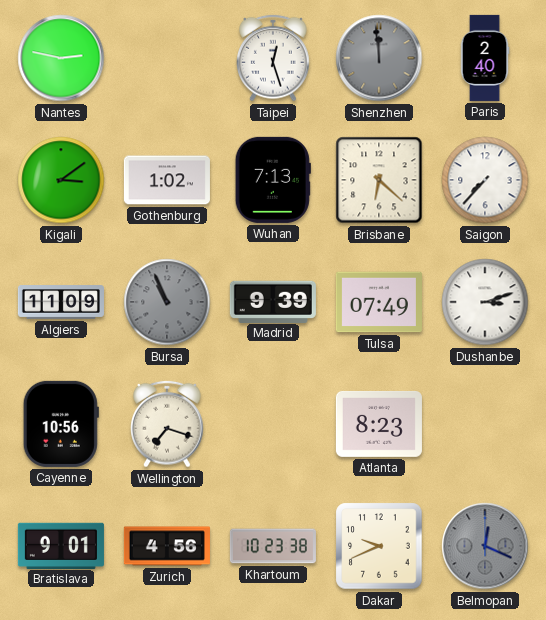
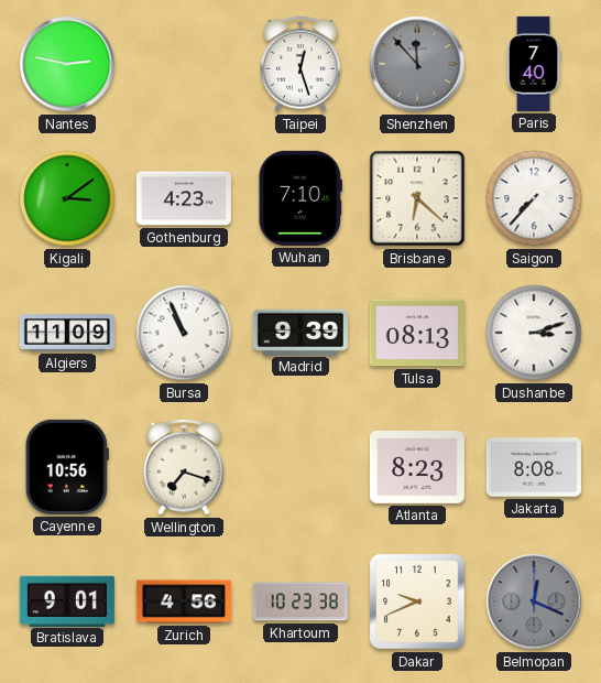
Shenzhen: 11:59 -> 11:53
Paris: 2:40 -> 7:40
Gothenburg: 1:02 -> 4:23
Wuhan: 7:13 -> 7:10
Bursa dial: grey -> white
Tulsa: 07:49 -> 08:13
Jakarta: none -> 8:08
